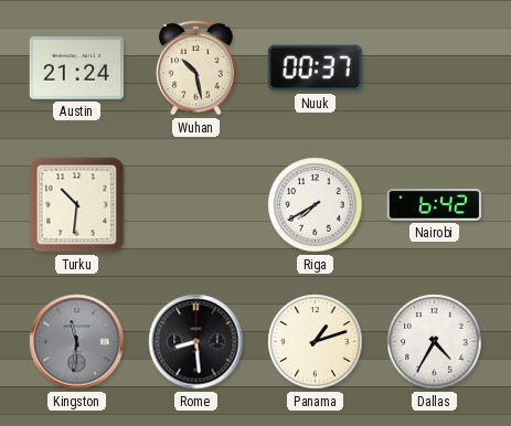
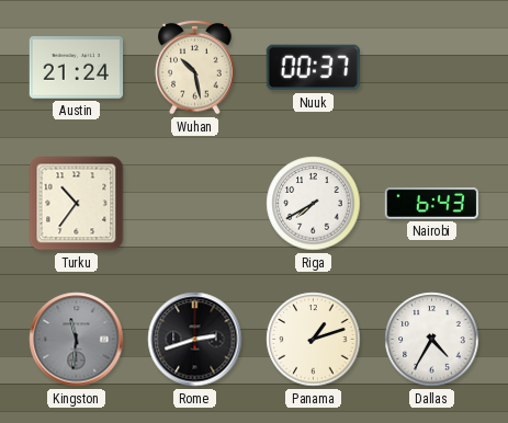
Turku: 10:31 -> 10:36
Nairobi: 6:42 -> 6:43
Rome: 8:29 -> 2:42
